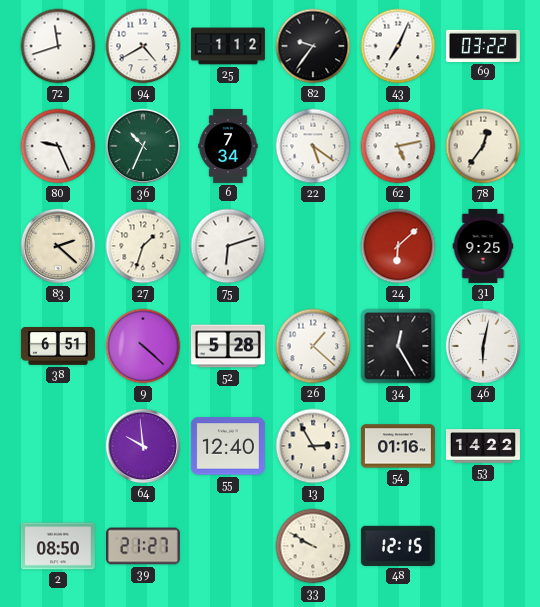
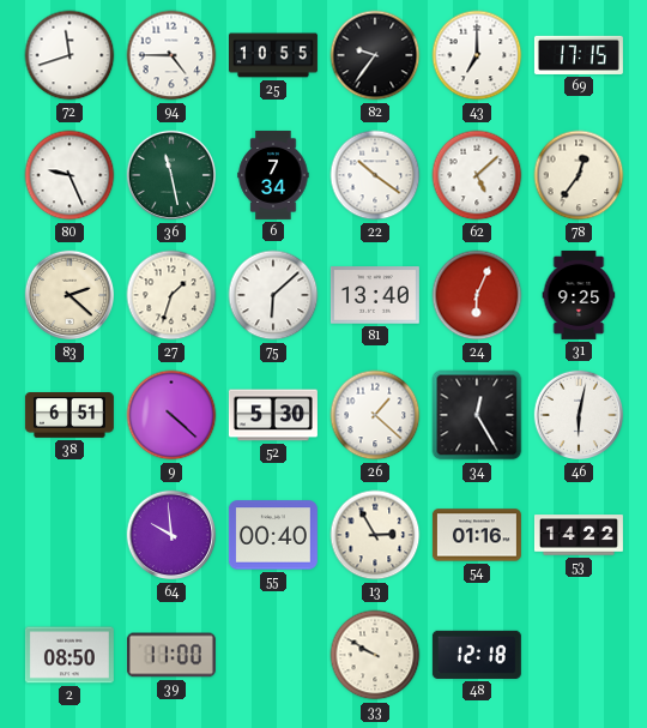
94: 4:40 -> 4:45
25: 1:12 -> 10:55
43: 7:04 -> 7:00
69: 03:22 -> 17:15
36: 10:34 -> 11:28
22: 5:21 -> 10:21
62: 5:13 -> 5:08
75: 6:12 -> 6:08
81: none -> 13:40
24: 6:08 -> 6:04
52: 5:28 -> 5:30
55: 12:40 -> 00:40
39: 21:27 -> 11:00
48: 12:15 -> 12:18
